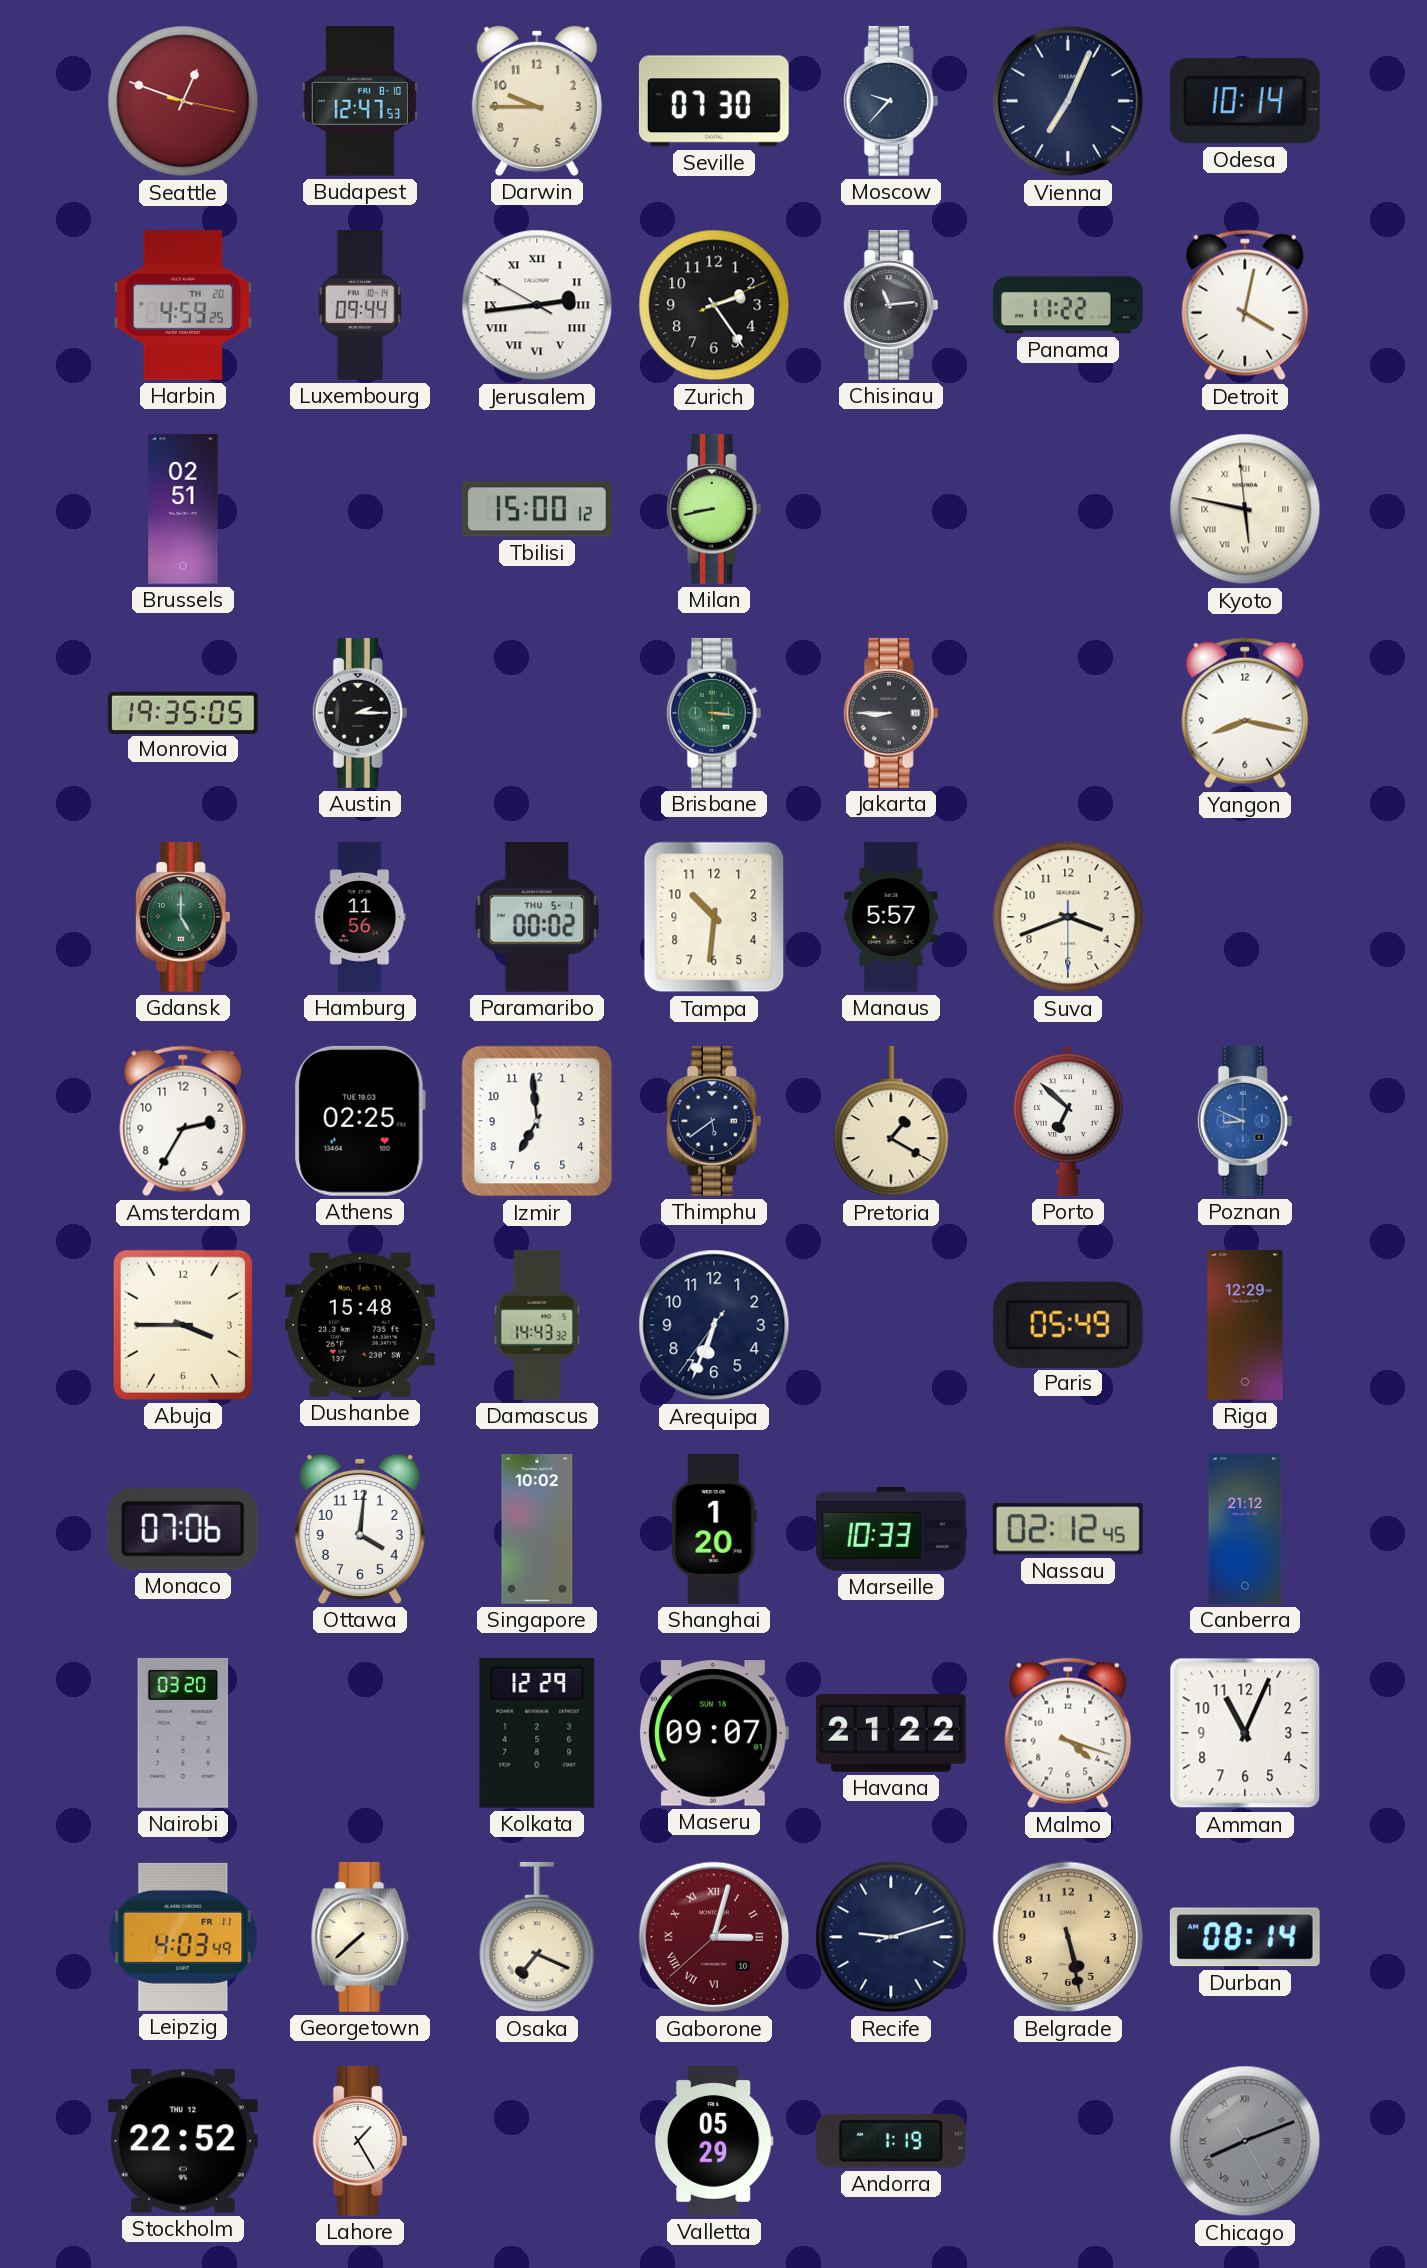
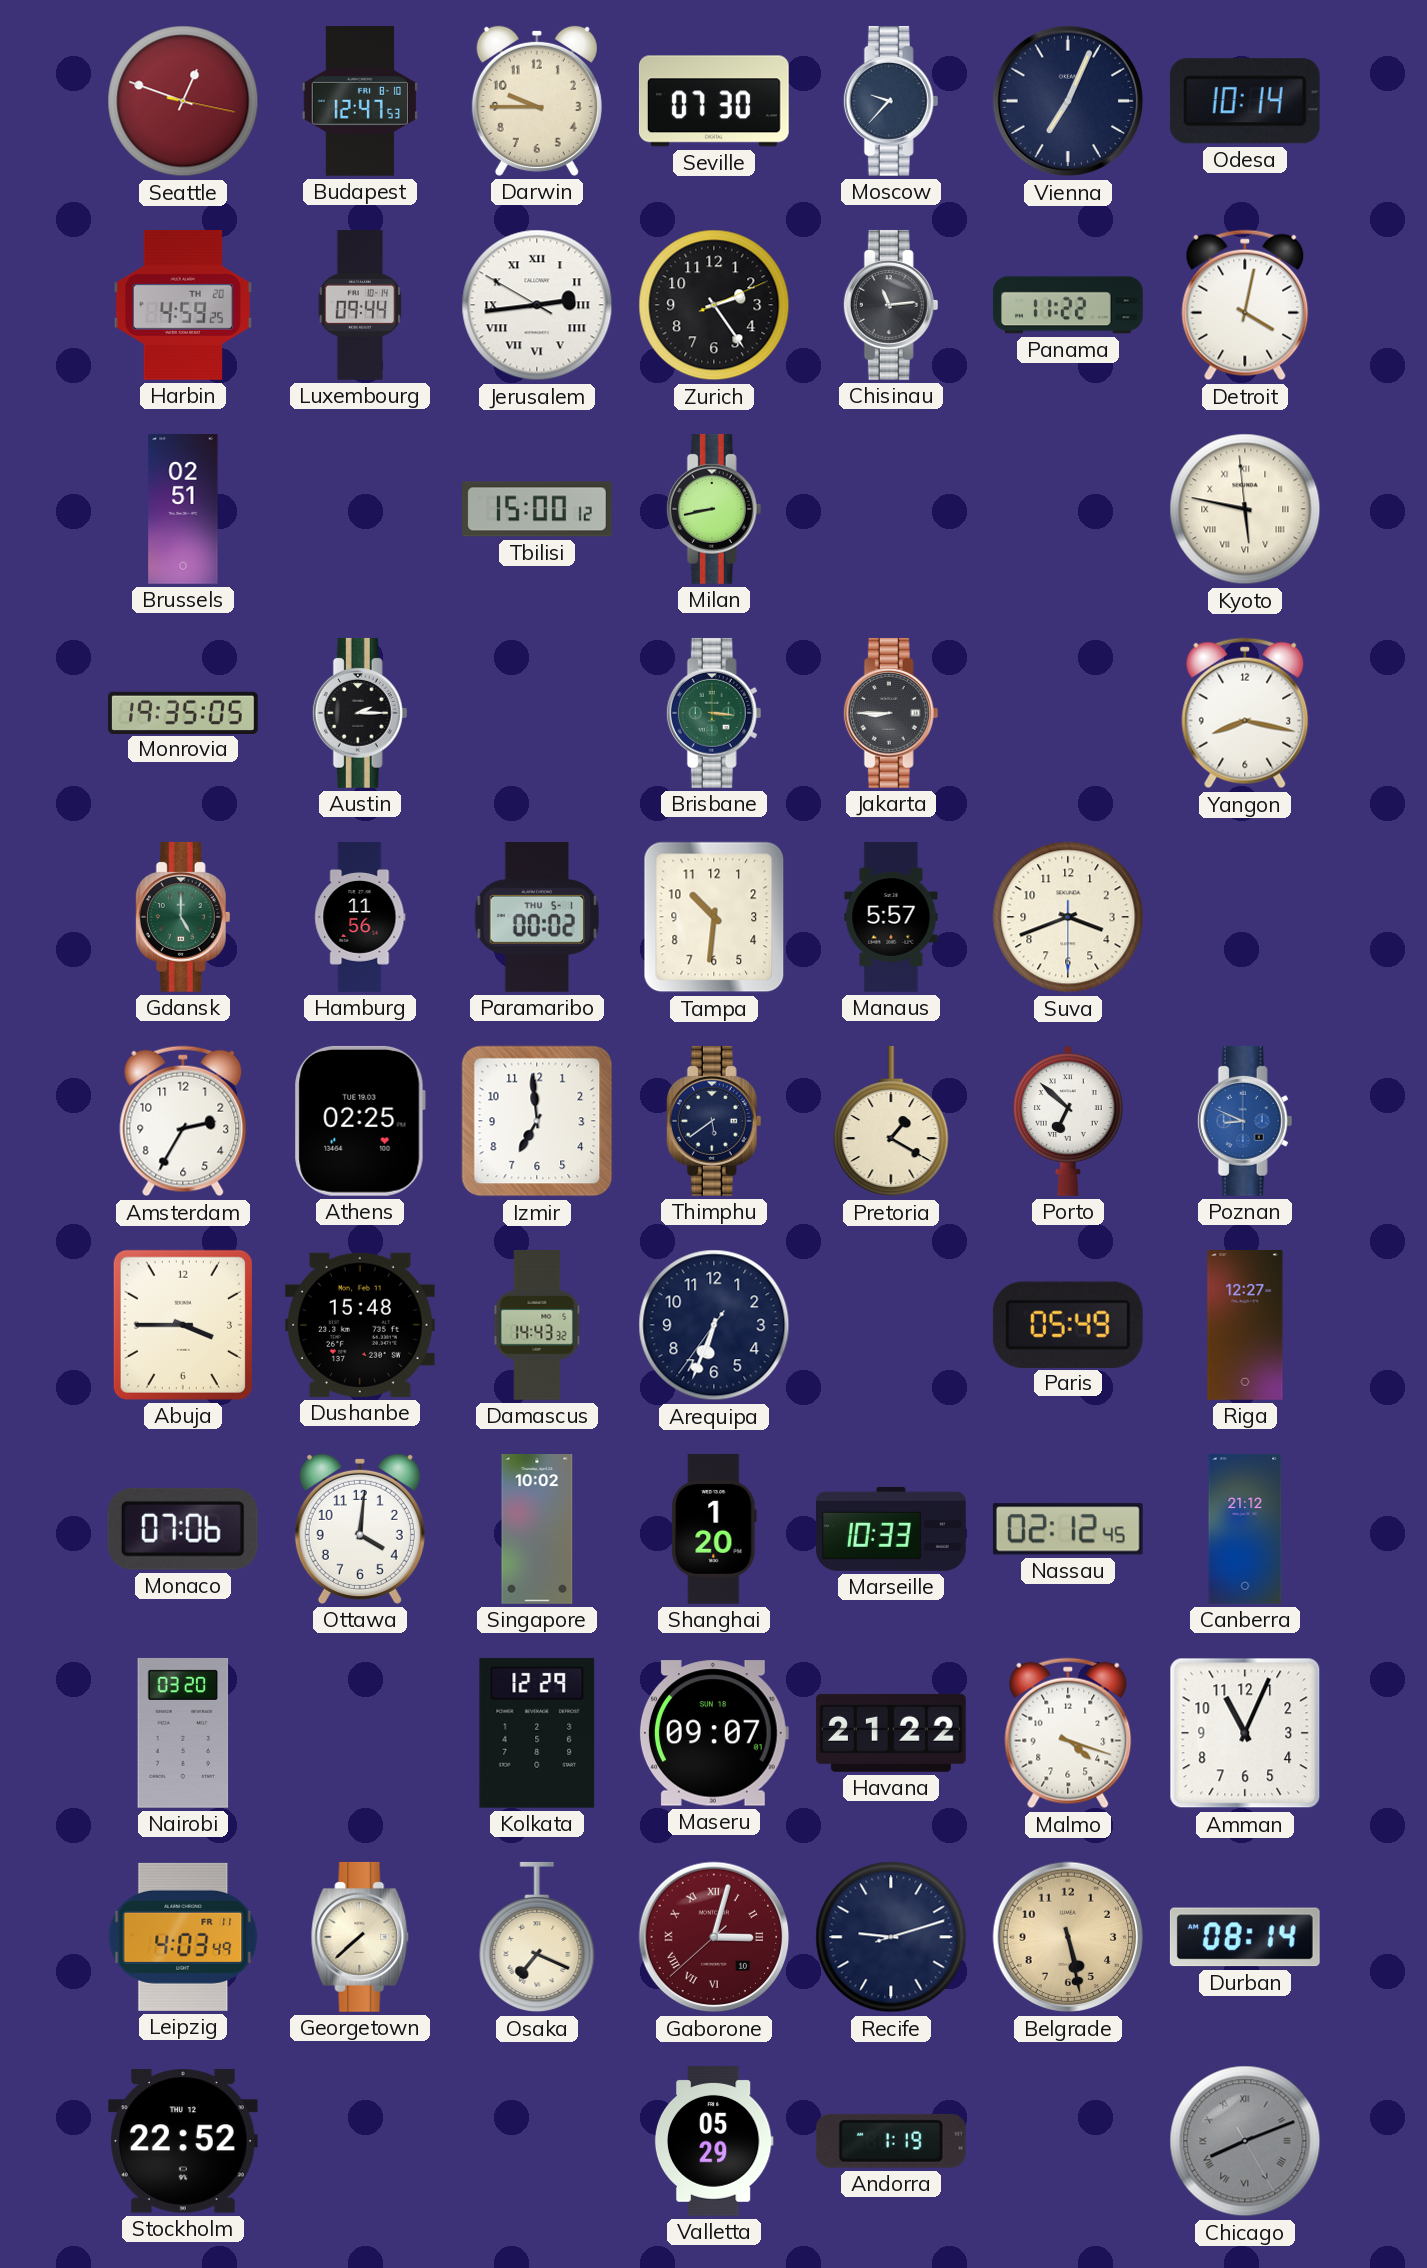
Riga: 12:29 -> 12:27
Lahore: 1:25 -> none
